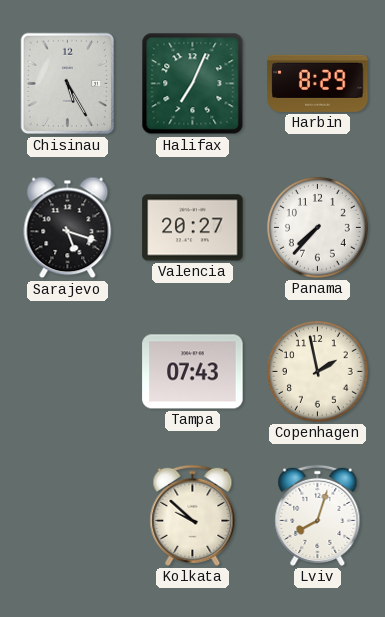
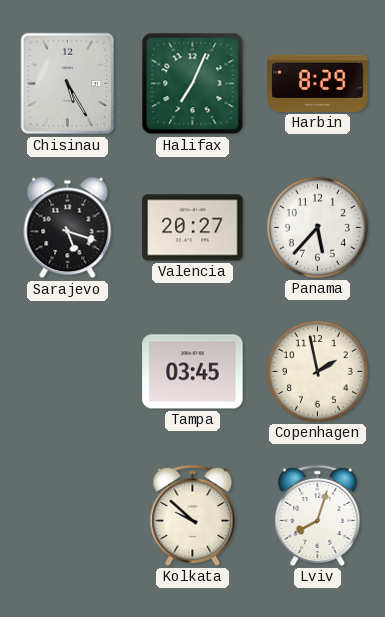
Panama: 7:37 -> 5:37
Tampa: 07:43 -> 03:45
